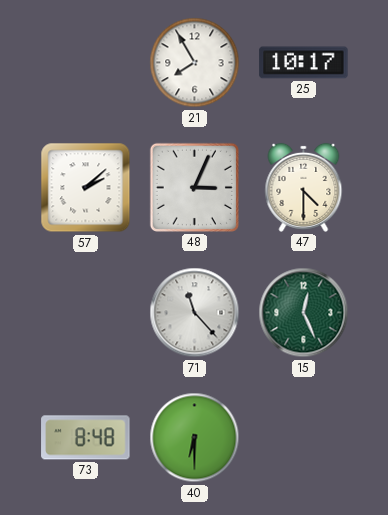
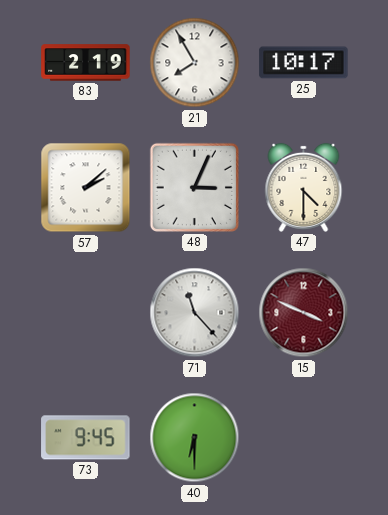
83: none -> 2:19
15: 12:26 -> 3:49
15 dial: green -> burgundy
73: 8:48 -> 9:45
